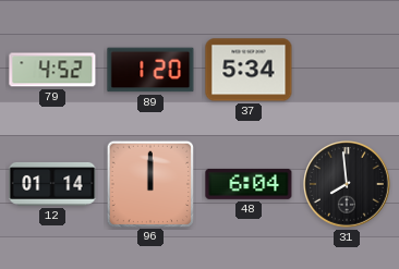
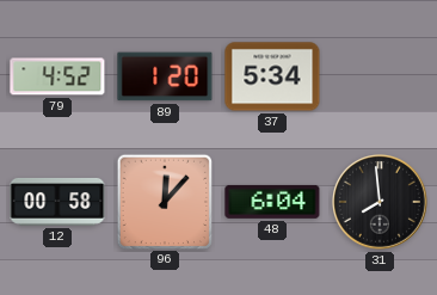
12: 01:14 -> 00:58
96: 12:00 -> 12:07
